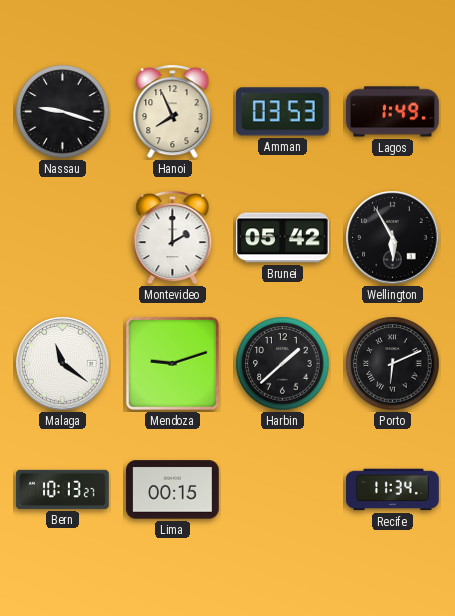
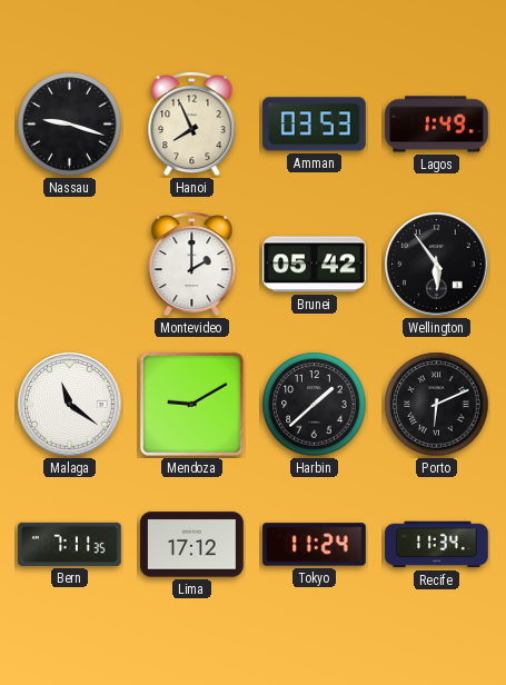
Wellington: 5:55 -> 5:54
Mendoza: 9:12 -> 9:10
Bern: 10:13 -> 7:11
Lima: 00:15 -> 17:12
Tokyo: none -> 11:24
